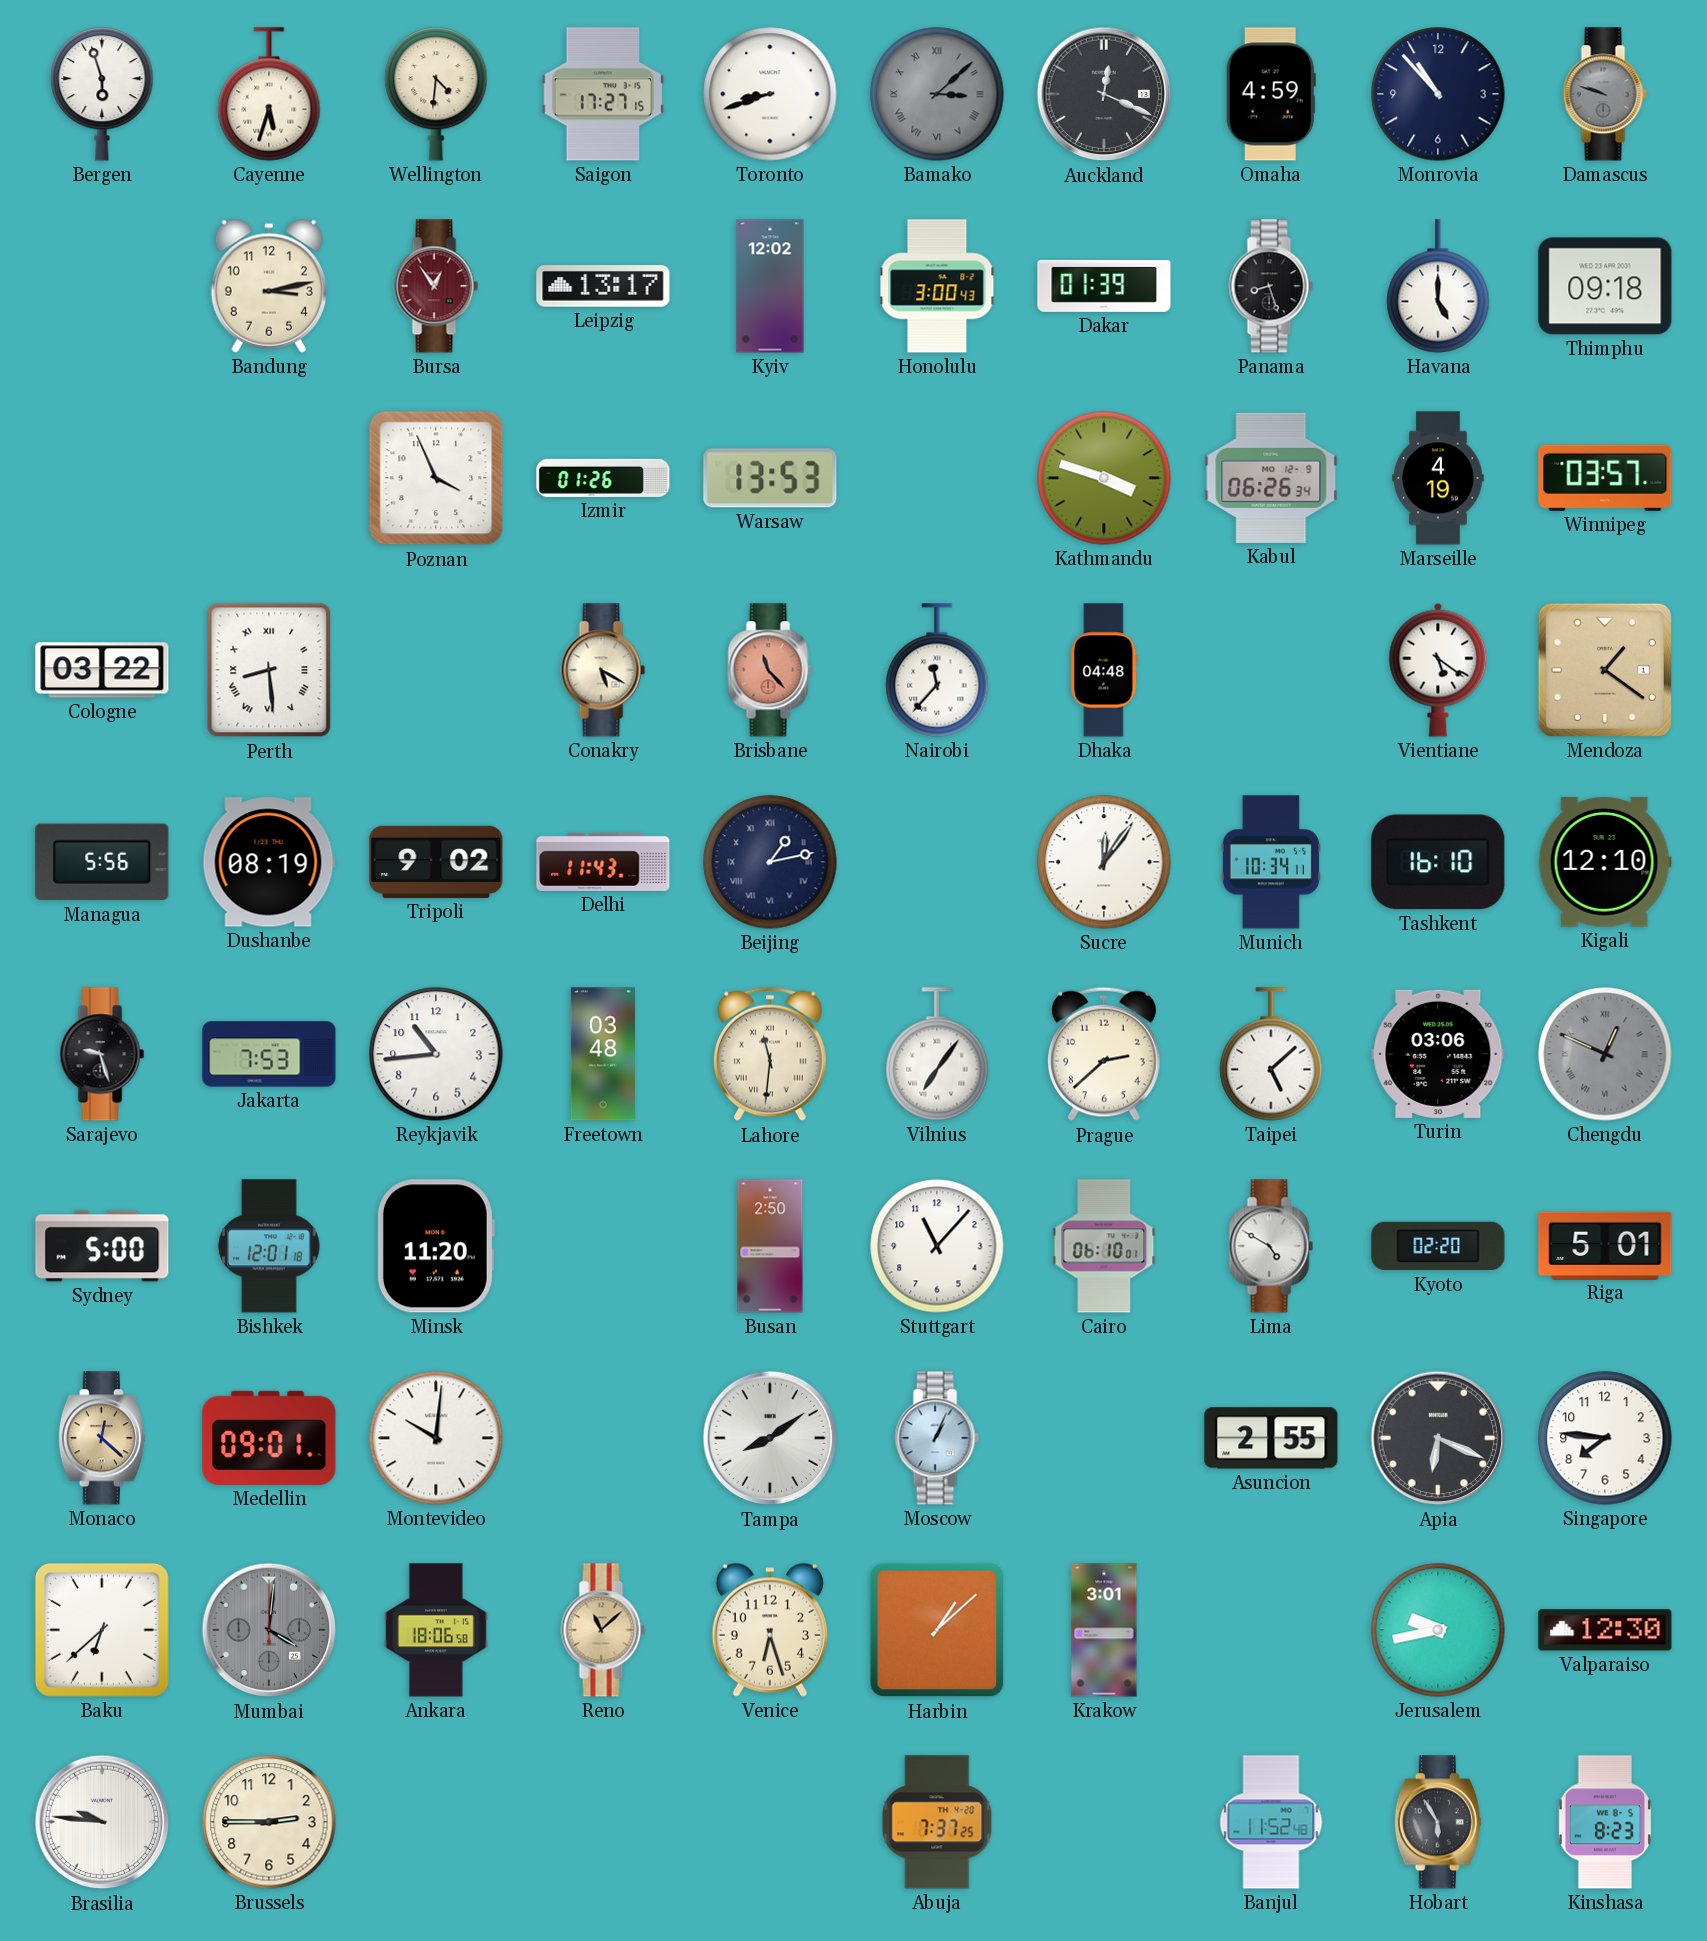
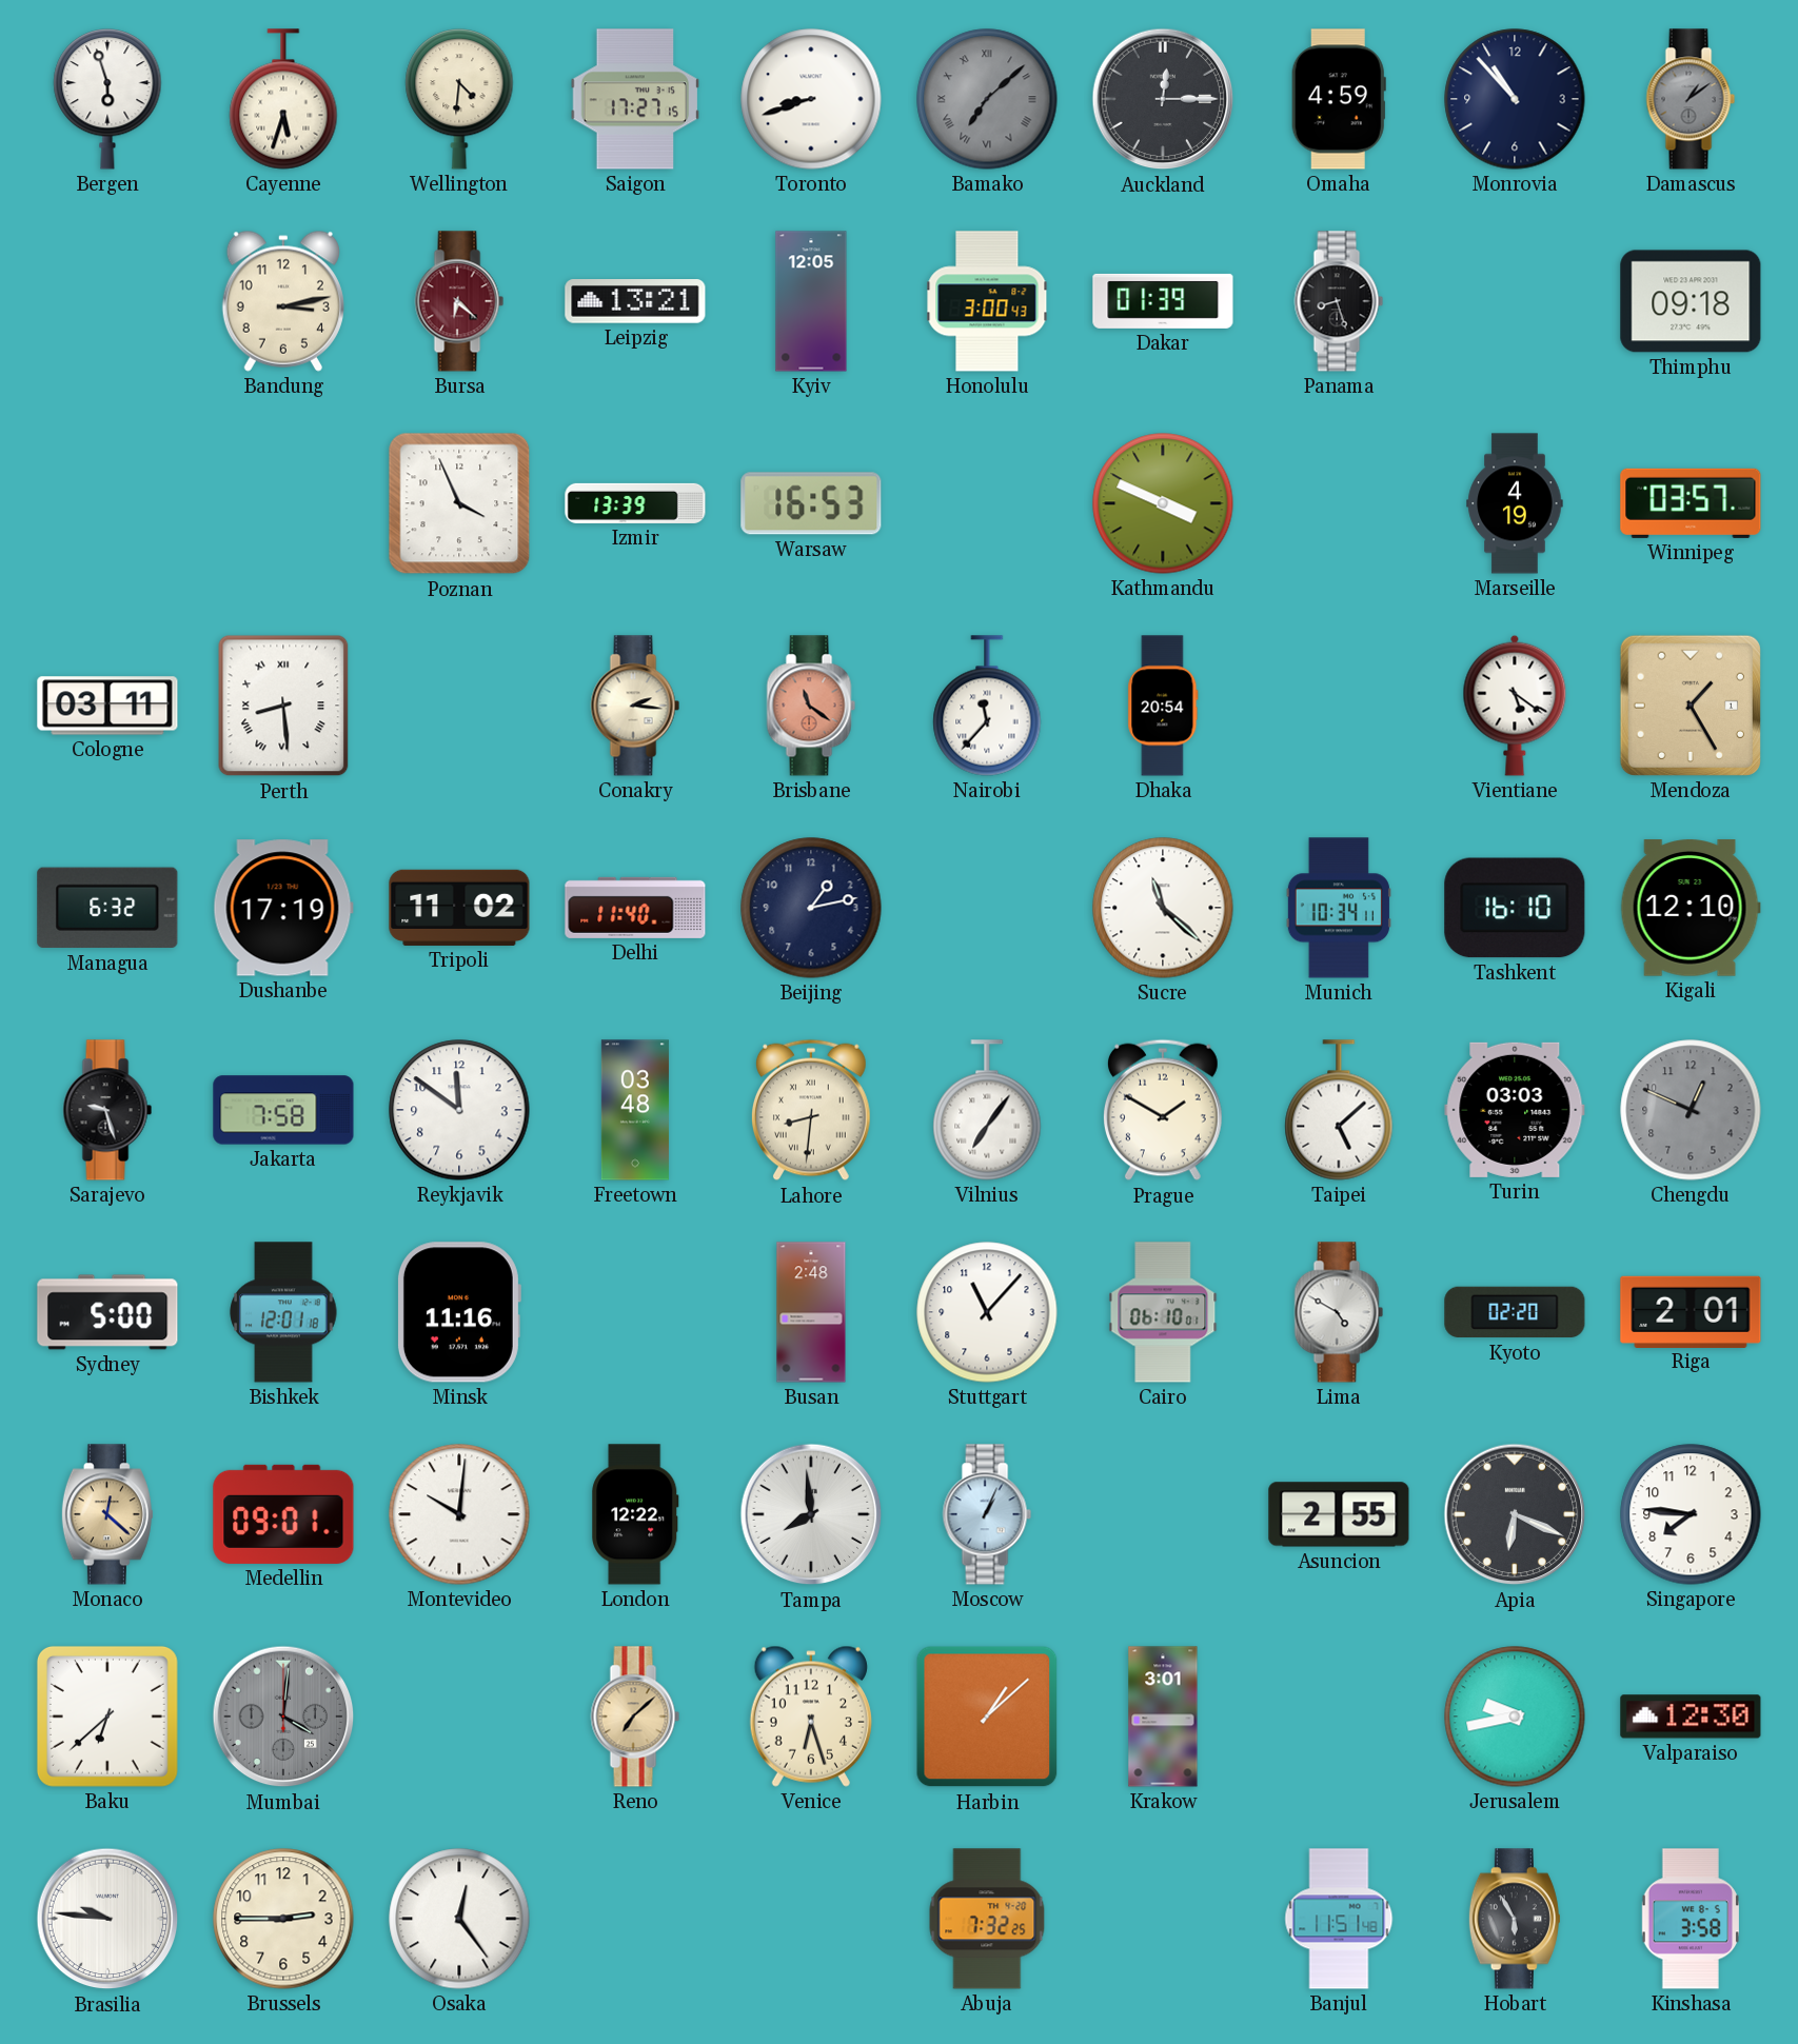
Bamako: 3:08 -> 7:08
Auckland: 12:19 -> 12:15
Damascus: 9:48 -> 1:09
Bursa: 12:54 -> 6:22
Leipzig: 13:17 -> 13:21
Kyiv: 12:02 -> 12:05
Havana: 5:00 -> none
Izmir: 01:26 -> 13:39
Warsaw: 13:53 -> 16:53
Kathmandu: 3:48 -> 3:49
Kabul: 06:26 -> none
Cologne: 03:22 -> 03:11
Conakry: 5:20 -> 2:16
Brisbane: 11:23 -> 11:21
Dhaka: 04:48 -> 20:54
Mendoza: 1:21 -> 1:25
Managua: 5:56 -> 6:32
Dushanbe: 08:19 -> 17:19
Tripoli: 9:02 -> 11:02
Delhi: 11:43 -> 11:40
Beijing numerals: Roman -> Arabic
Sucre: 12:06 -> 11:22
Jakarta: 7:53 -> 7:58
Reykjavik: 10:44 -> 11:51
Lahore: 11:31 -> 8:31
Prague: 2:38 -> 1:50
Turin: 03:06 -> 03:03
Chengdu numerals: Roman -> Arabic
Minsk: 11:20 -> 11:16
Busan: 2:50 -> 2:48
Riga: 5:01 -> 2:01
London: none -> 12:22
Tampa: 8:09 -> 7:59
Ankara: 18:06 -> none
Reno: 11:08 -> 7:08
Osaka: none -> 12:24
Abuja: 7:37 -> 7:32
Banjul: 11:52 -> 11:51
Kinshasa: 8:23 -> 3:58
